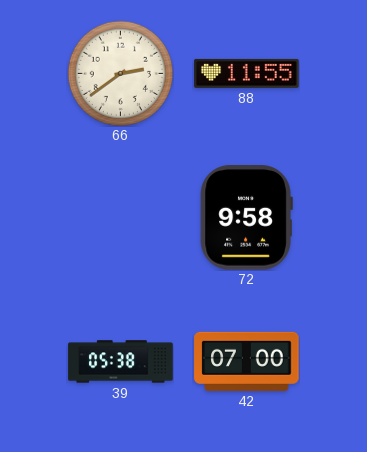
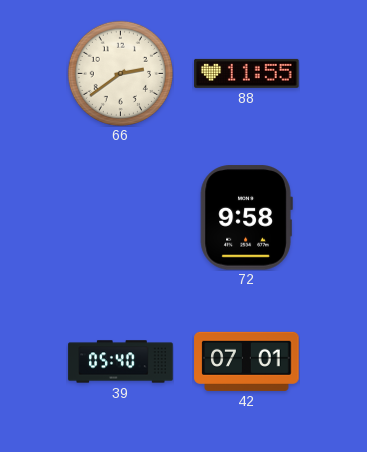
39: 05:38 -> 05:40
42: 07:00 -> 07:01
